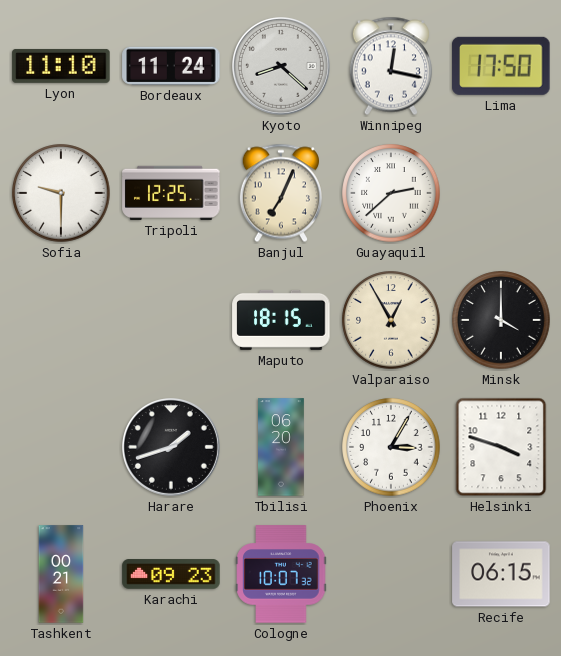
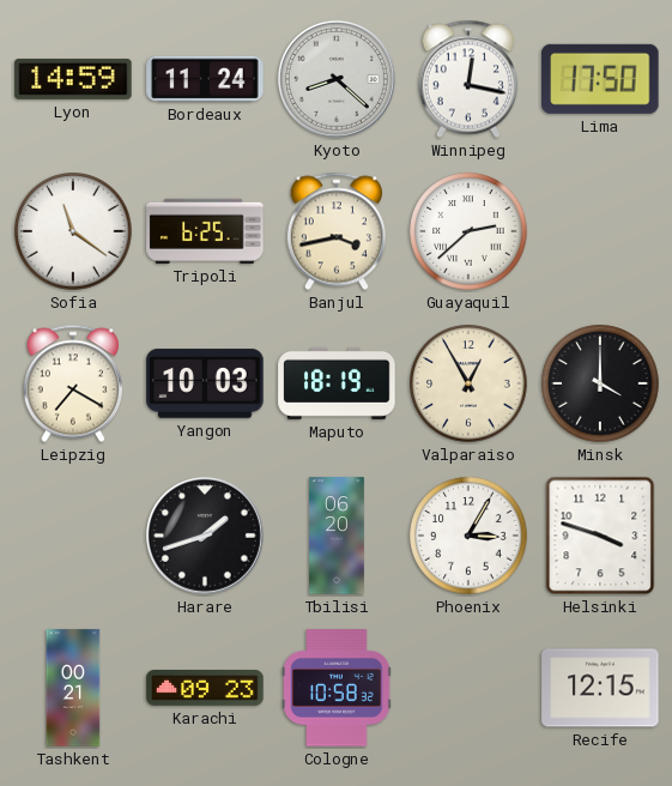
Lyon: 11:10 -> 14:59
Sofia: 9:30 -> 11:21
Tripoli: 12:25 -> 6:25
Banjul: 7:04 -> 3:43
Leipzig: none -> 7:20
Yangon: none -> 10:03
Maputo: 18:15 -> 18:19
Cologne: 10:07 -> 10:58
Recife: 06:15 -> 12:15
